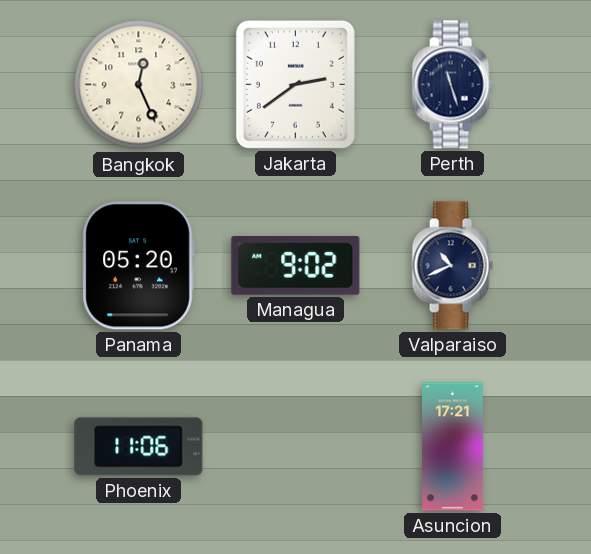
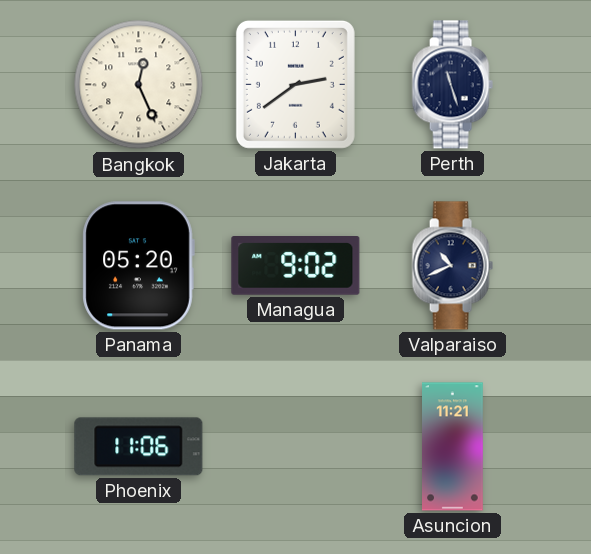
Asuncion: 17:21 -> 11:21
